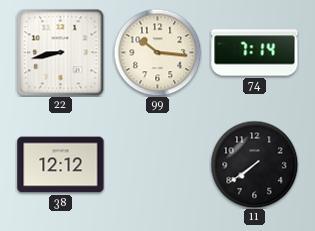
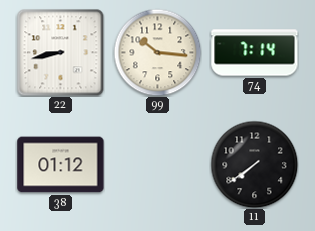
38: 12:12 -> 01:12
